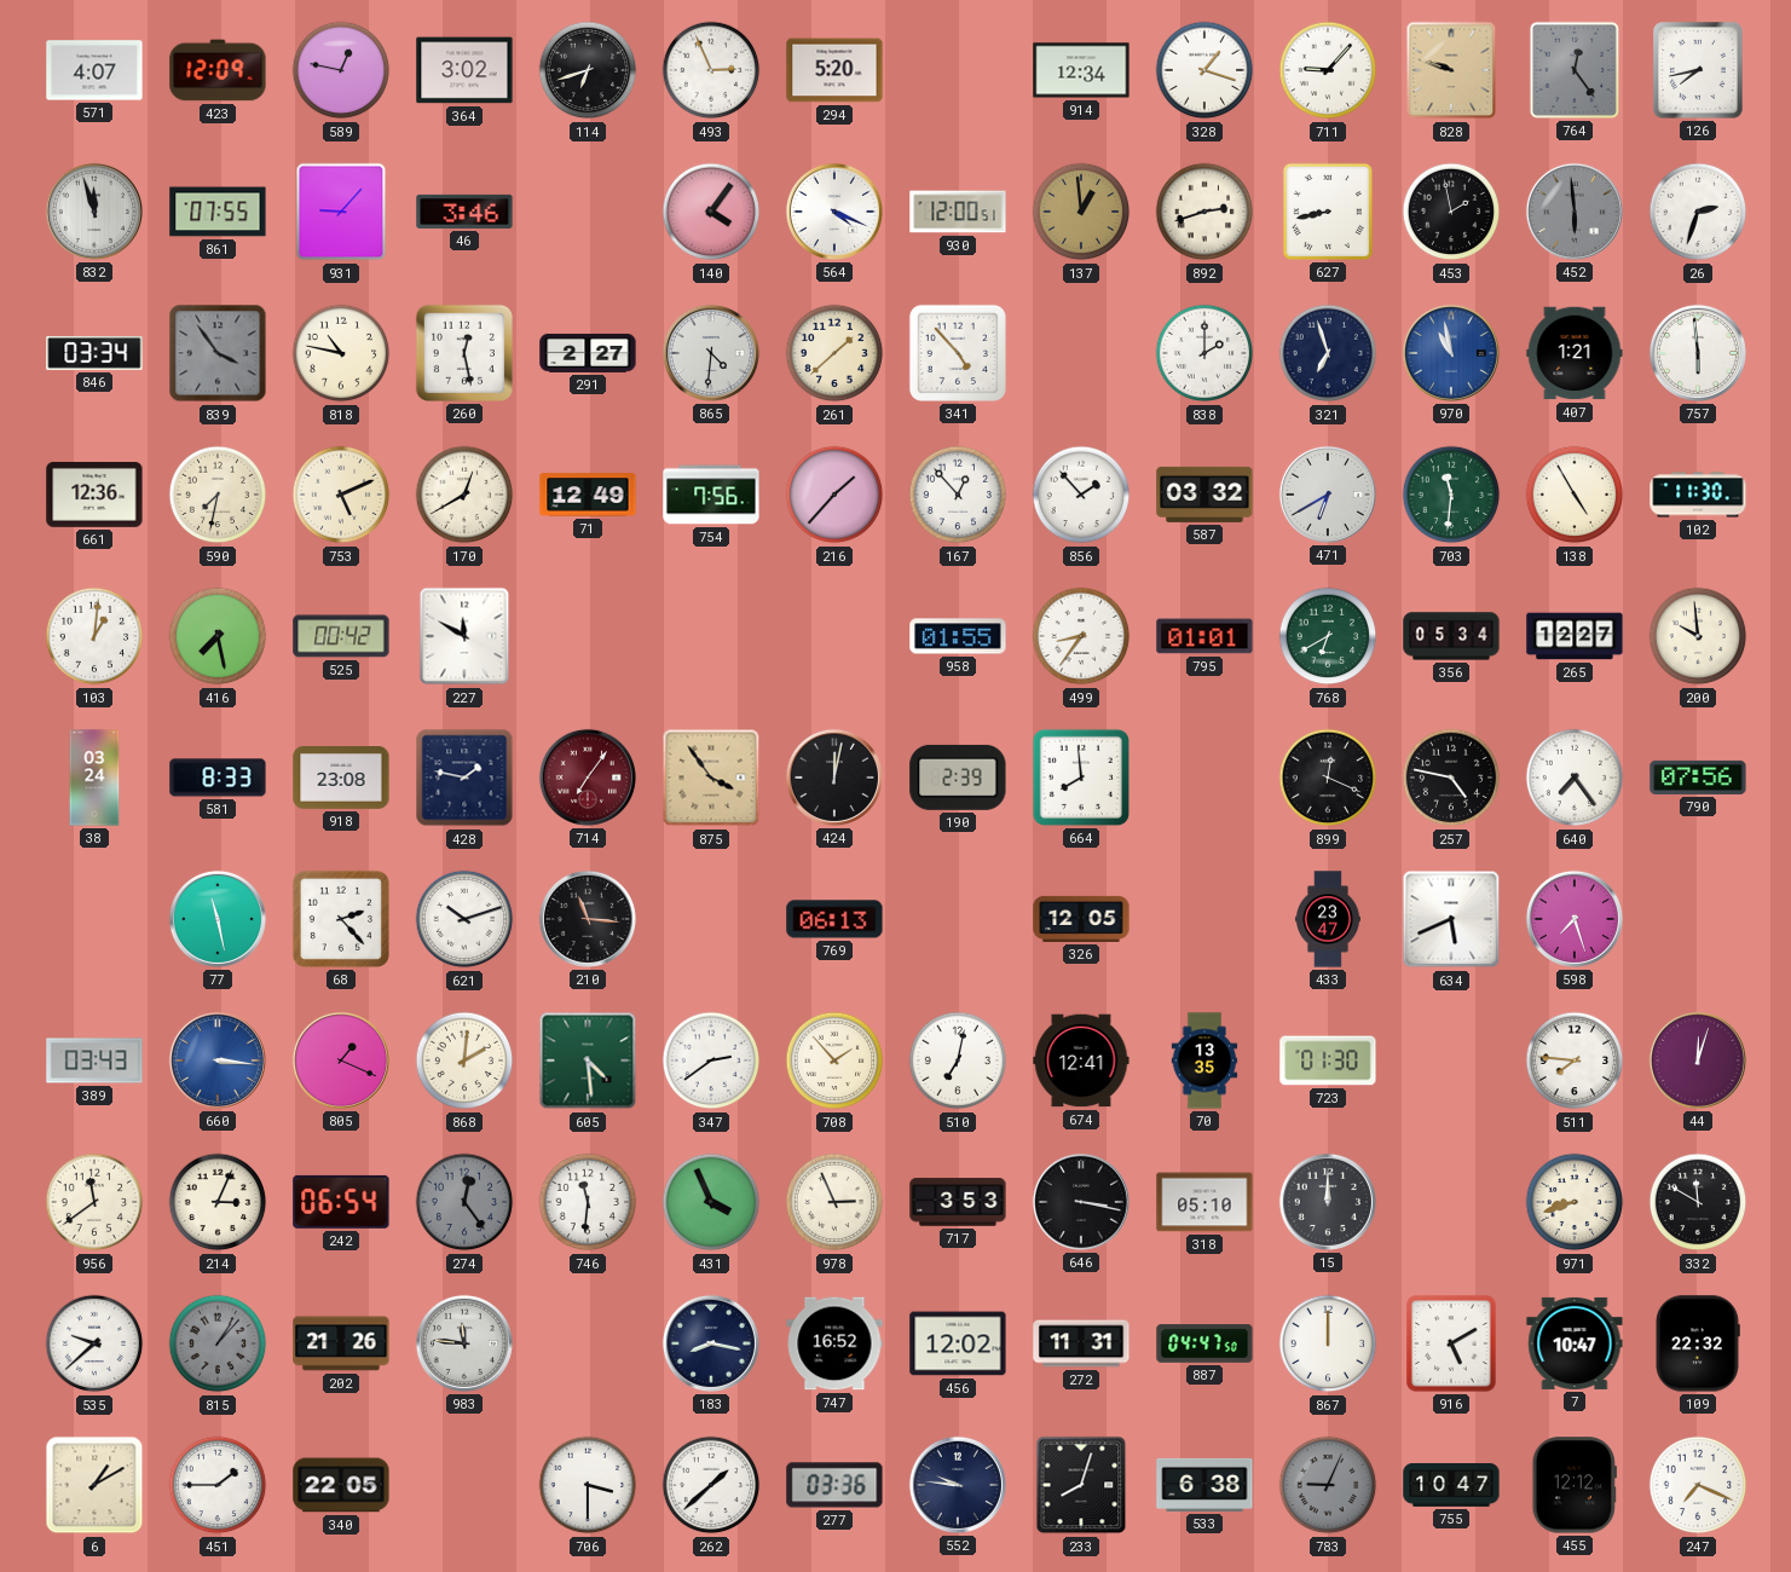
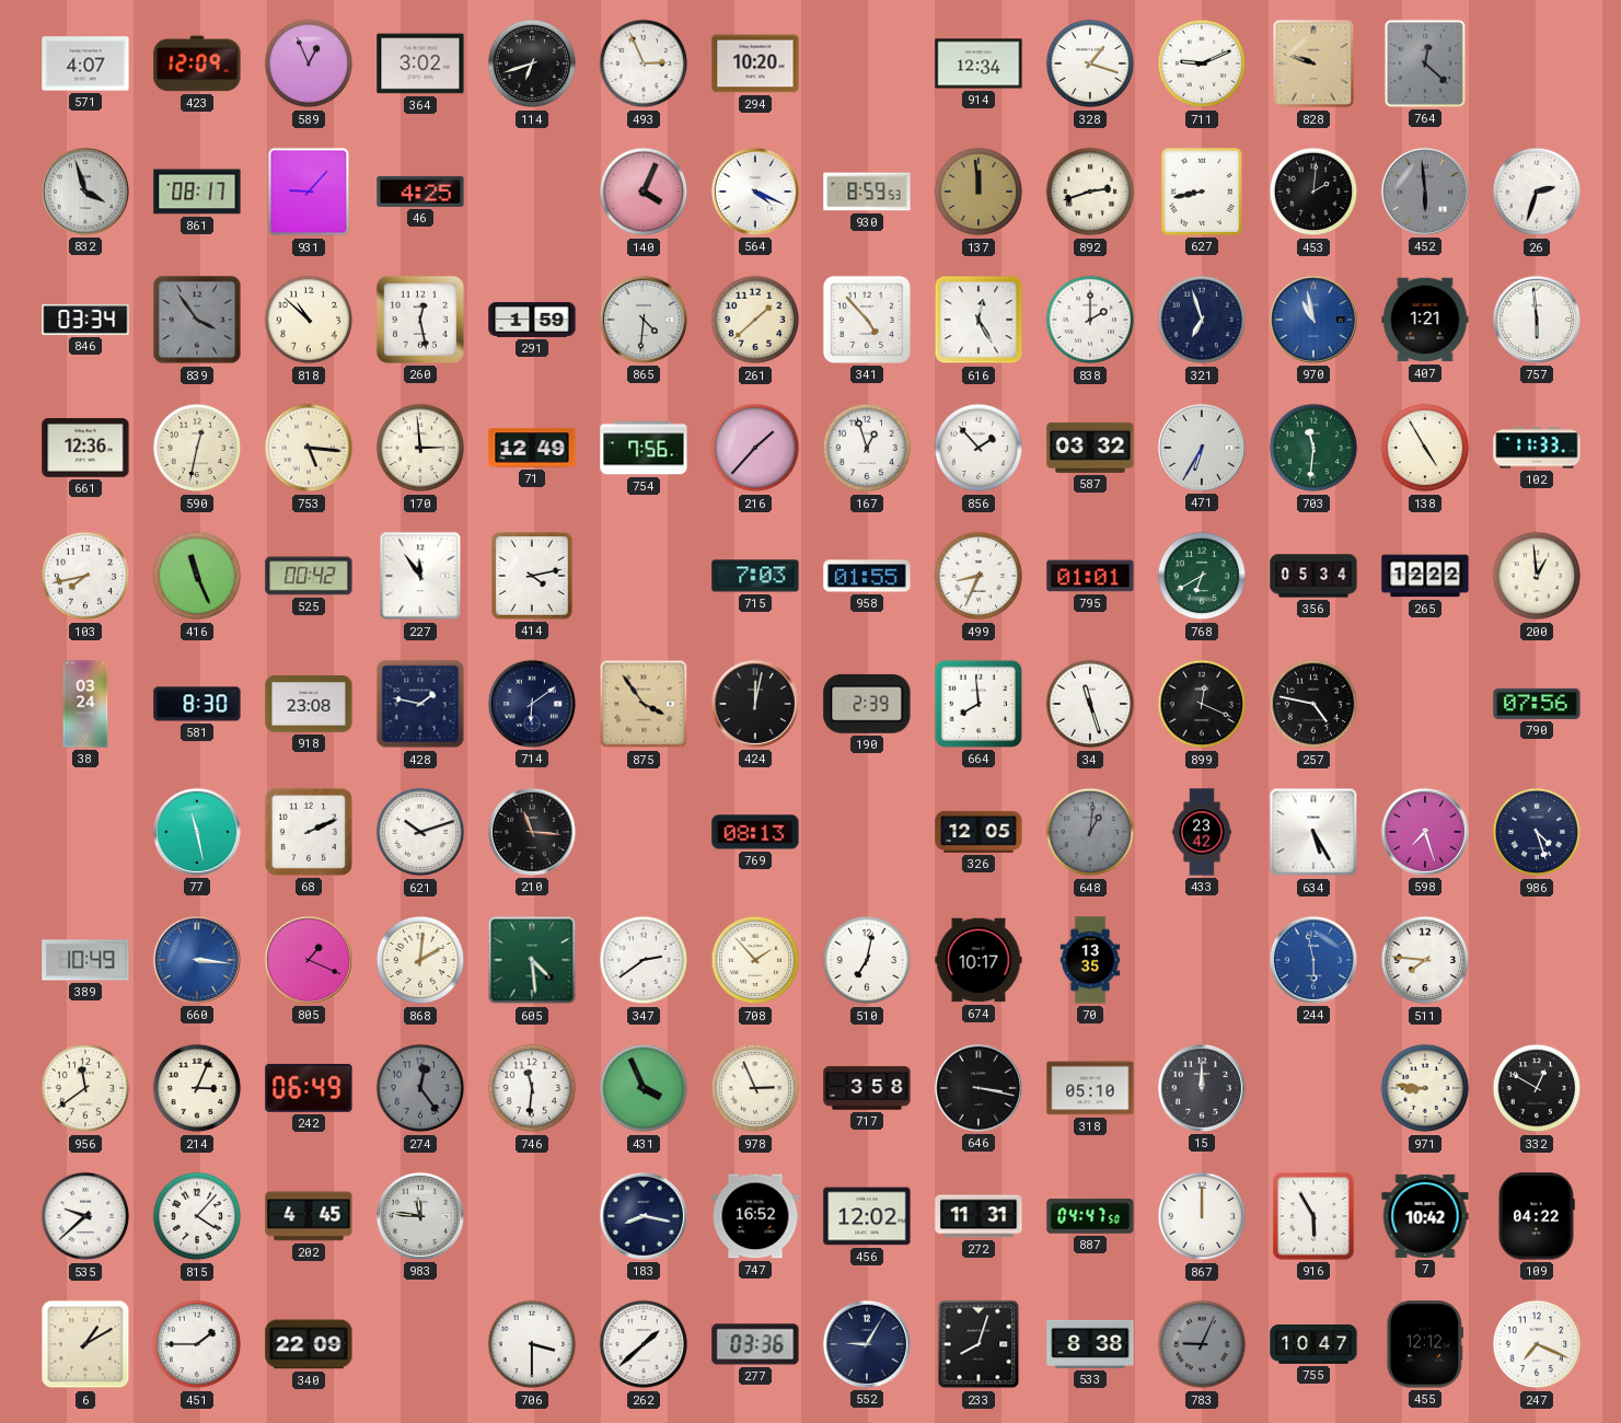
589: 12:47 -> 12:56
294: 5:20 -> 10:20
711: 9:07 -> 9:11
764: 12:24 -> 12:22
126: 7:43 -> none
832: 11:57 -> 3:57
861: 07:55 -> 08:17
46: 3:46 -> 4:25
140: 4:06 -> 4:04
930: 12:00 -> 8:59
137: 12:59 -> 11:59
453: 1:58 -> 2:01
818: 10:47 -> 10:52
291: 2:27 -> 1:59
616: none -> 12:25
590: 7:32 -> 12:32
753: 5:11 -> 5:16
170: 12:40 -> 2:59
167: 12:53 -> 12:57
471: 6:40 -> 6:35
102: 11:30 -> 11:33
103: 1:01 -> 7:43
416: 7:28 -> 11:26
227: 11:50 -> 11:54
414: none -> 4:13
715: none -> 7:03
499: 8:36 -> 8:34
265: 12:27 -> 12:22
200: 9:59 -> 12:59
581: 8:33 -> 8:30
714: 7:06 -> 6:09
714 dial: burgundy -> navy
34: none -> 11:27
640: 7:24 -> none
68: 2:23 -> 2:11
769: 06:13 -> 08:13
648: none -> 1:01
433: 23:47 -> 23:42
634: 5:41 -> 5:25
986: none -> 4:27
389: 03:43 -> 10:49
674: 12:41 -> 10:17
723: 01:30 -> none
244: none -> 5:58
44: 12:03 -> none
242: 06:54 -> 06:49
717: 3:53 -> 3:58
971: 8:42 -> 8:46
332: 11:50 -> 12:50
815: 1:07 -> 4:07
815 dial: grey -> white
202: 21:26 -> 4:45
916: 5:10 -> 5:55
7: 10:47 -> 10:42
109: 22:32 -> 04:22
340: 22:05 -> 22:09
552: 9:46 -> 9:05
533: 6:38 -> 8:38
